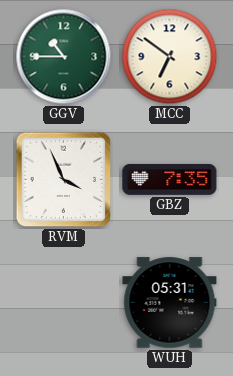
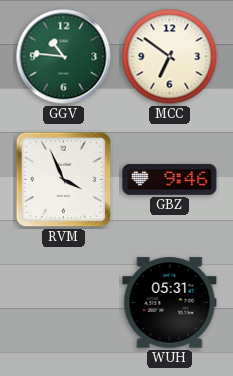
GGV: 10:45 -> 10:46
GBZ: 7:35 -> 9:46
